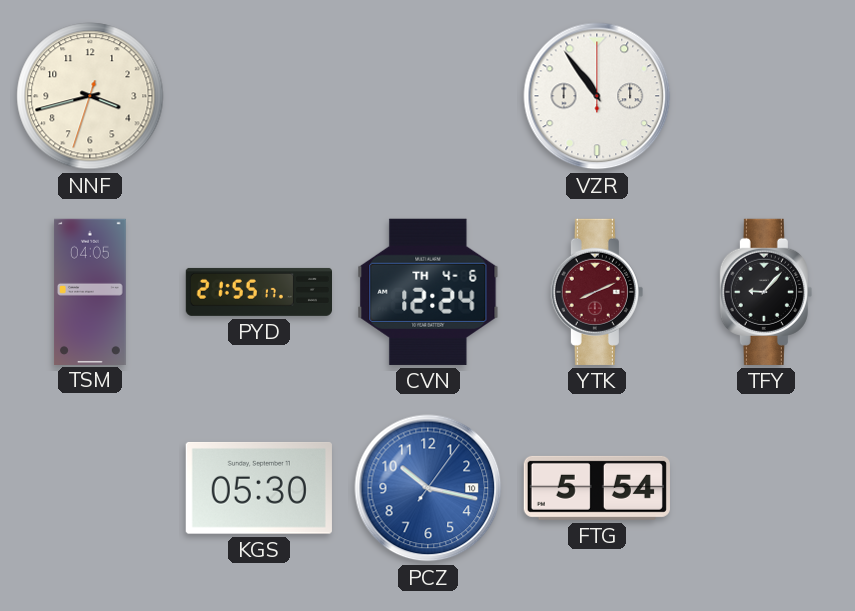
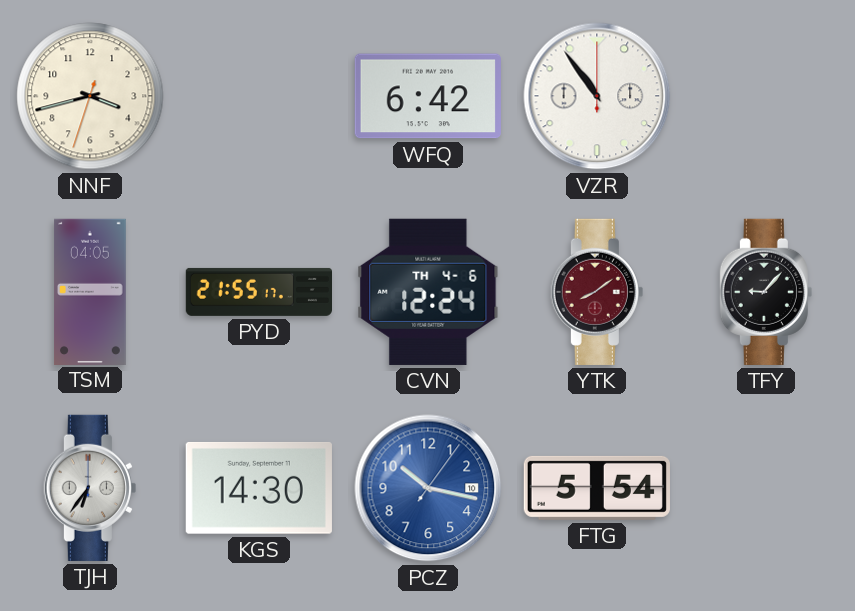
WFQ: none -> 6:42
YTK: 8:11 -> 8:09
TJH: none -> 6:36
KGS: 05:30 -> 14:30
